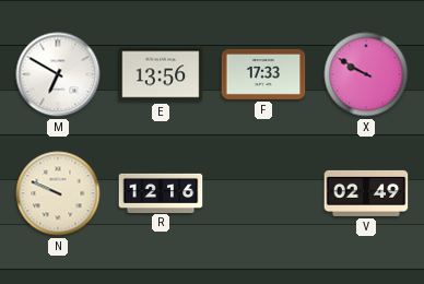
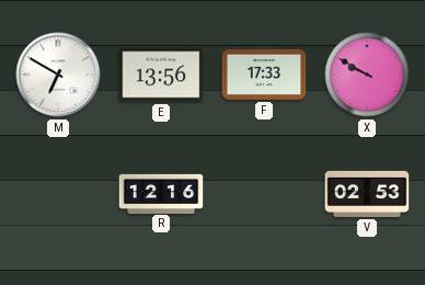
N: 9:49 -> none
V: 02:49 -> 02:53
